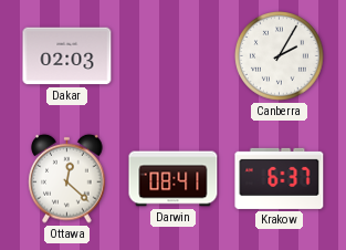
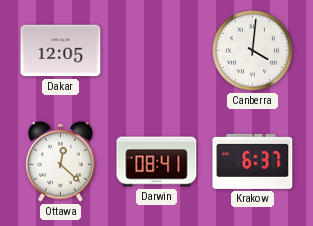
Dakar: 02:03 -> 12:05
Canberra: 2:05 -> 4:01
